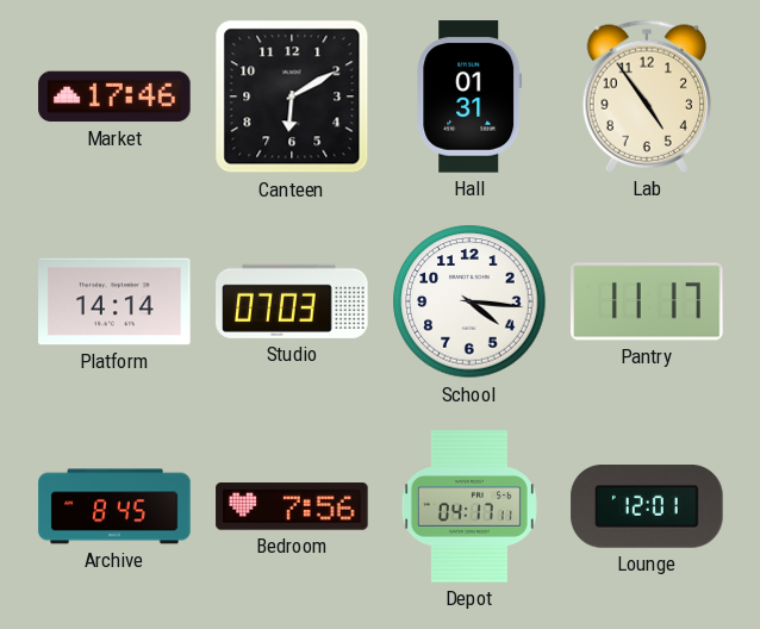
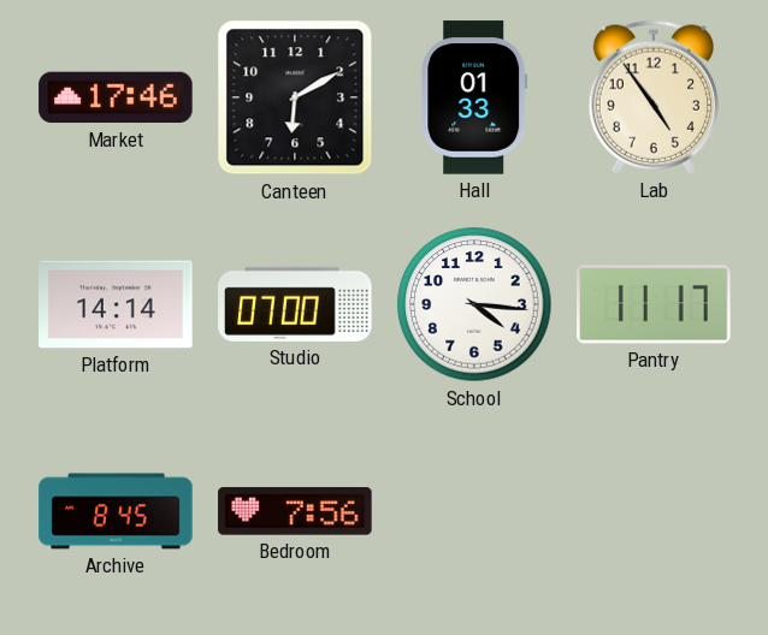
Hall: 01:31 -> 01:33
Studio: 07:03 -> 07:00
Depot: 04:17 -> none
Lounge: 12:01 -> none
